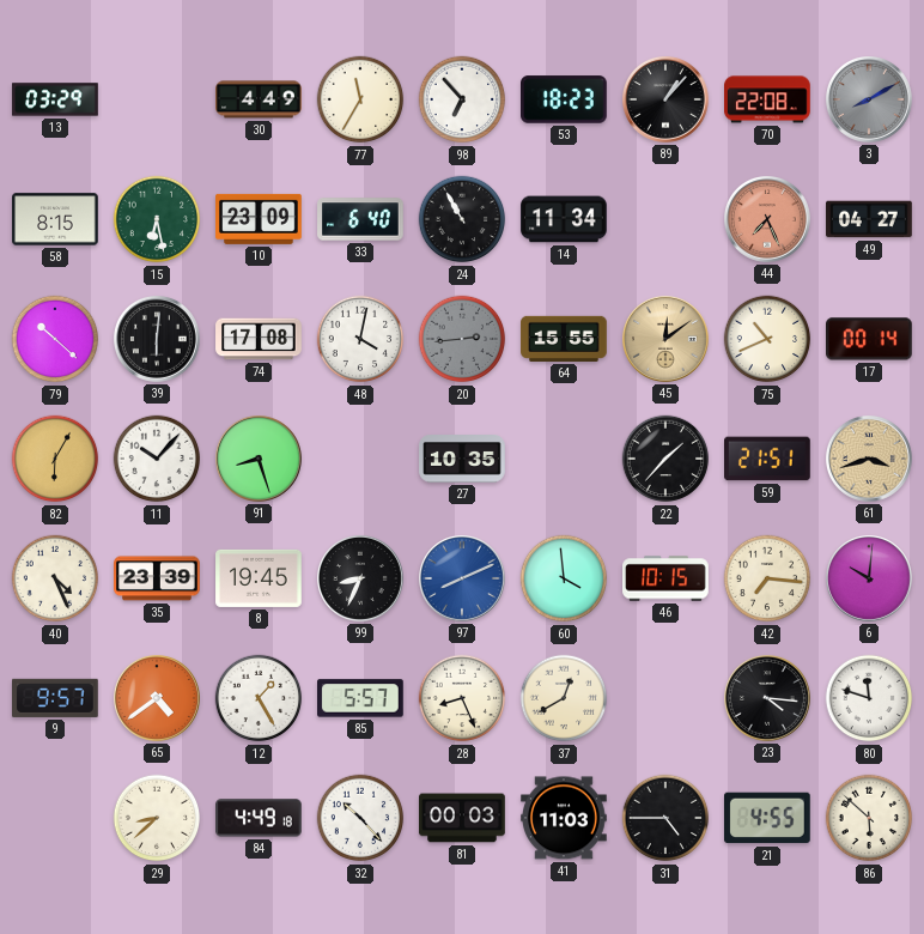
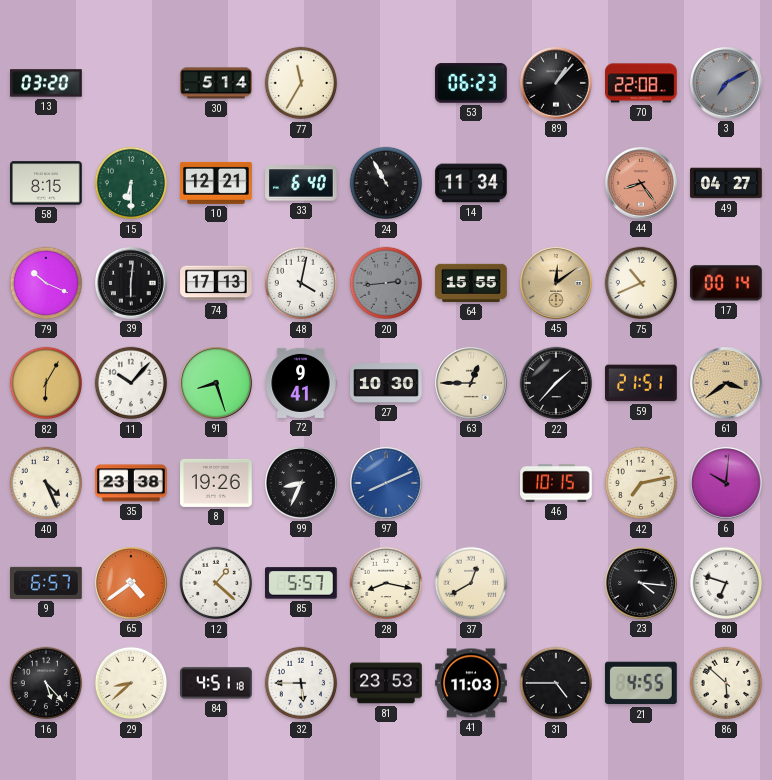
13: 03:29 -> 03:20
30: 4:49 -> 5:14
98: 6:53 -> none
53: 18:23 -> 06:23
3: 8:10 -> 7:10
15: 6:28 -> 6:30
10: 23:09 -> 12:21
44: 7:26 -> 8:24
79: 10:22 -> 10:19
74: 17:08 -> 17:13
72: none -> 9:41
27: 10:35 -> 10:30
63: none -> 12:45
61: 3:42 -> 3:39
35: 23:39 -> 23:38
8: 19:45 -> 19:26
60: 3:59 -> none
42: 7:16 -> 7:13
9: 9:57 -> 6:57
12: 1:25 -> 1:22
28: 8:26 -> 8:17
80: 11:48 -> 6:48
16: none -> 5:23
84: 4:49 -> 4:51
32: 10:23 -> 5:45
81: 00:03 -> 23:53
